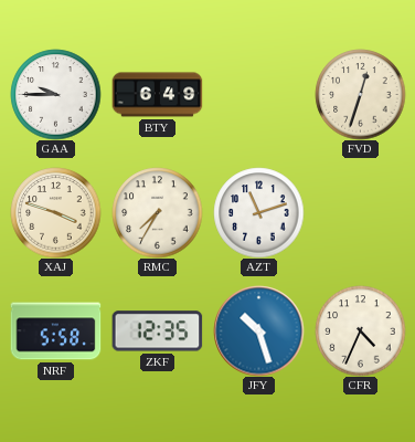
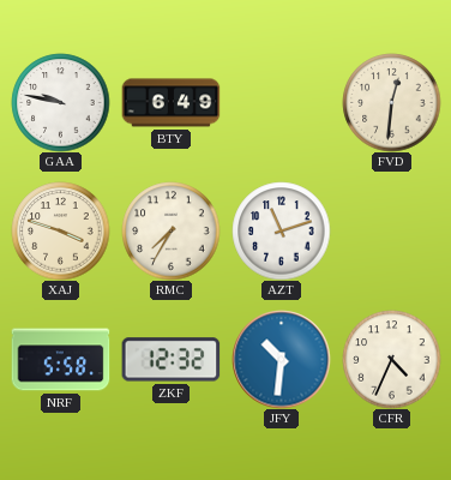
GAA: 9:45 -> 9:47
FVD: 12:33 -> 12:31
ZKF: 12:35 -> 12:32
JFY: 10:27 -> 10:31
